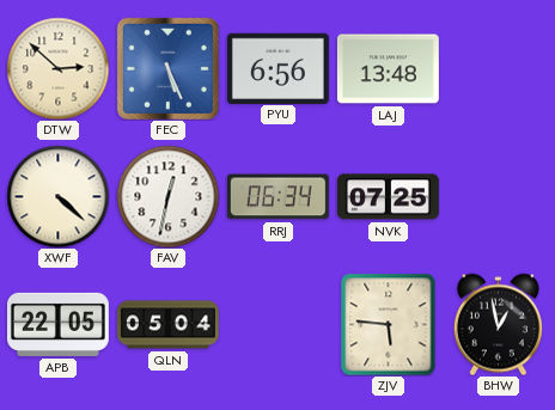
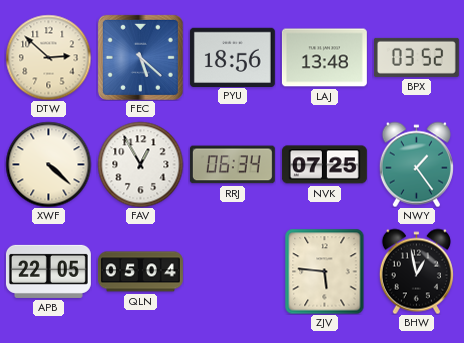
FEC: 5:26 -> 5:22
PYU: 6:56 -> 18:56
BPX: none -> 03:52
FAV: 12:32 -> 12:55
NWY: none -> 1:24
